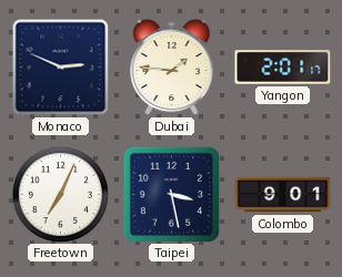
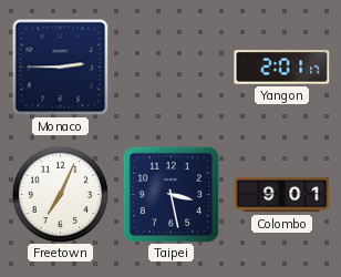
Monaco: 2:49 -> 2:45
Dubai: 1:46 -> none
